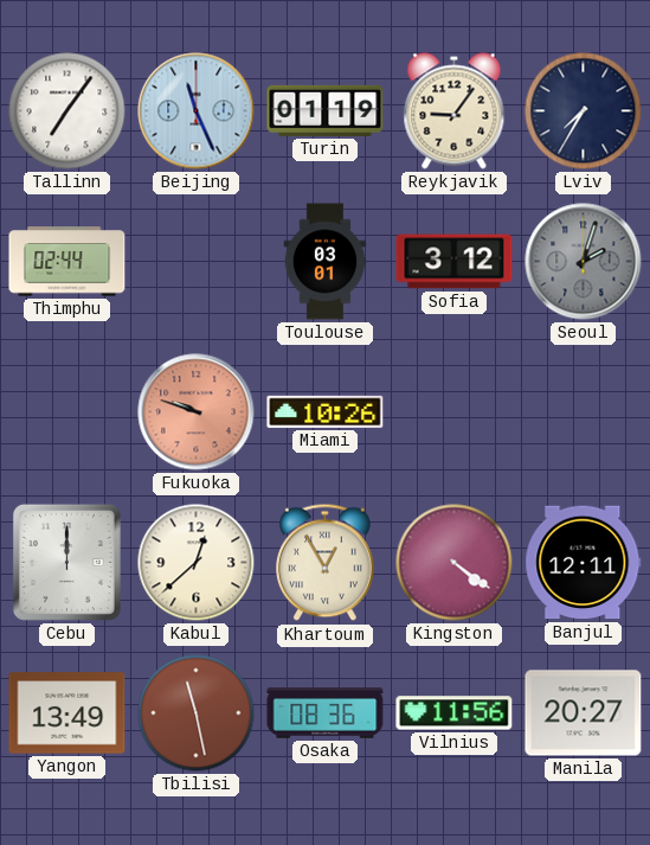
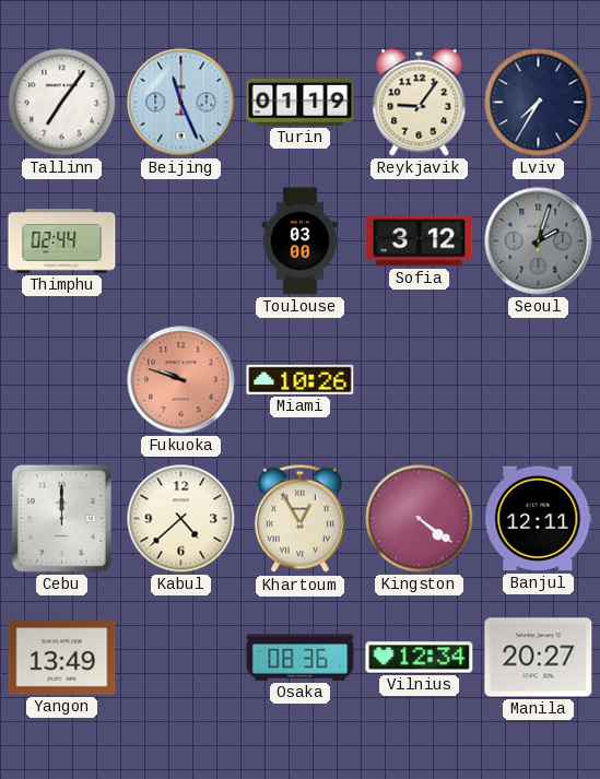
Toulouse: 03:01 -> 03:00
Kabul: 12:38 -> 4:38
Tbilisi: 11:28 -> none
Vilnius: 11:56 -> 12:34
